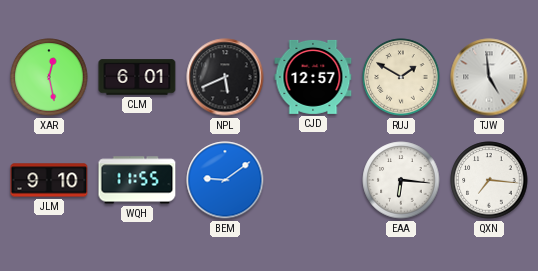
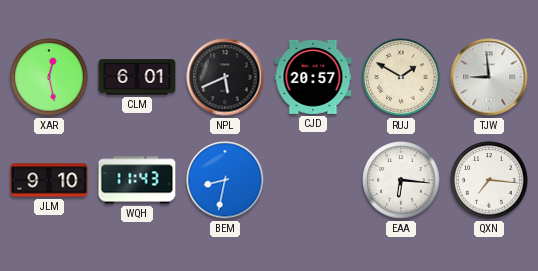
CJD: 12:57 -> 20:57
TJW: 4:59 -> 8:59
WQH: 11:55 -> 11:43
BEM: 9:09 -> 8:32
